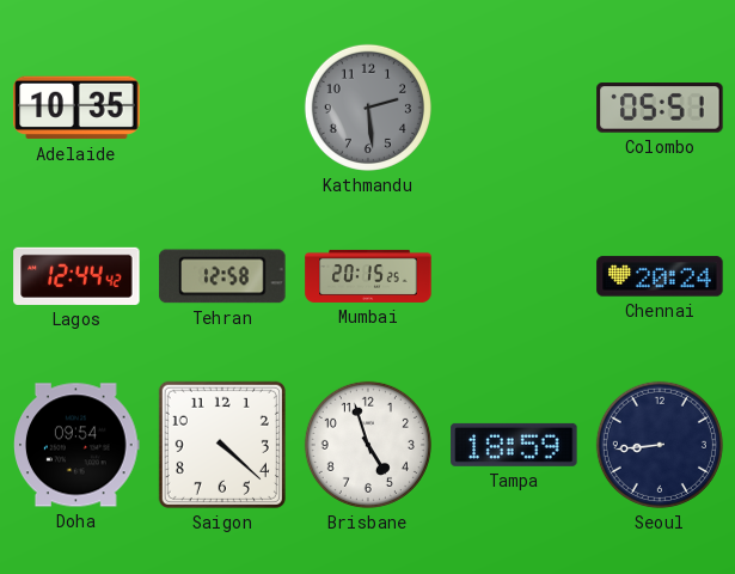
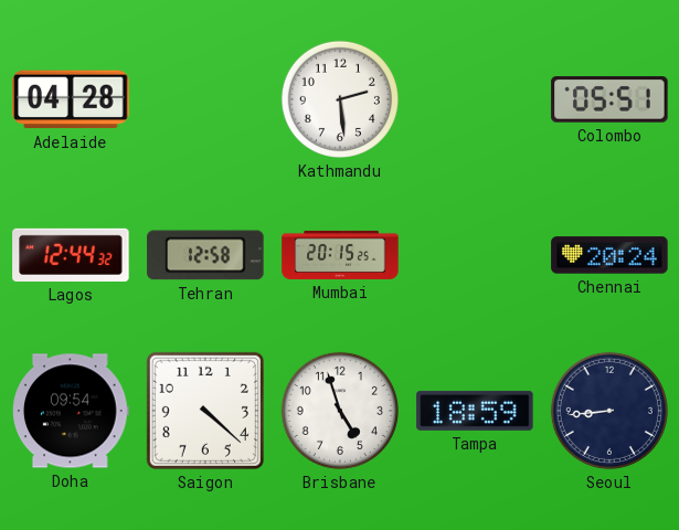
Adelaide: 10:35 -> 04:28
Kathmandu dial: grey -> white
Lagos: 12:44:42 -> 12:44:32
